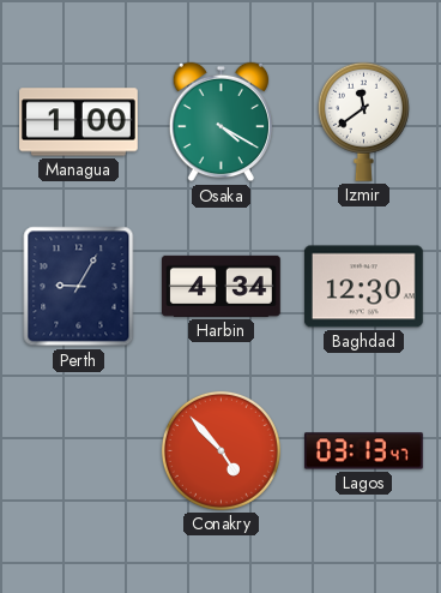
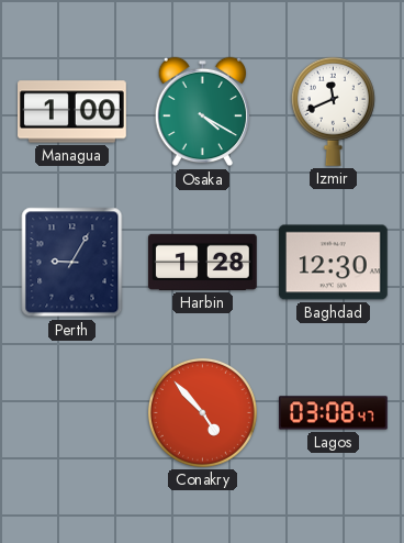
Izmir: 11:39 -> 11:41
Harbin: 4:34 -> 1:28
Lagos: 03:13 -> 03:08
